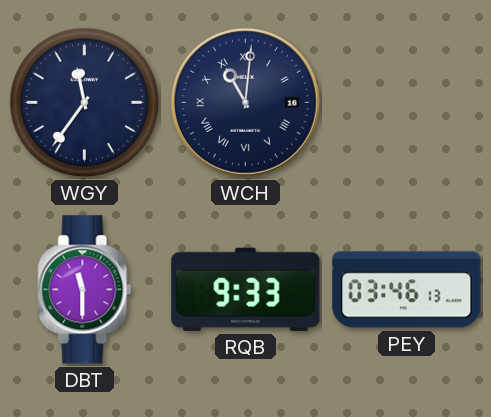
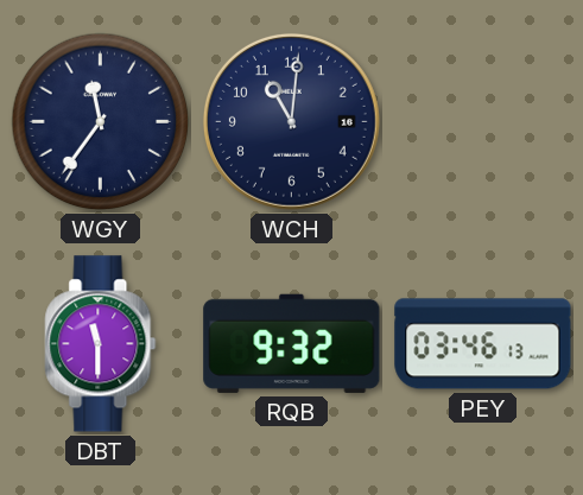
WCH numerals: Roman -> Arabic
RQB: 9:33 -> 9:32
